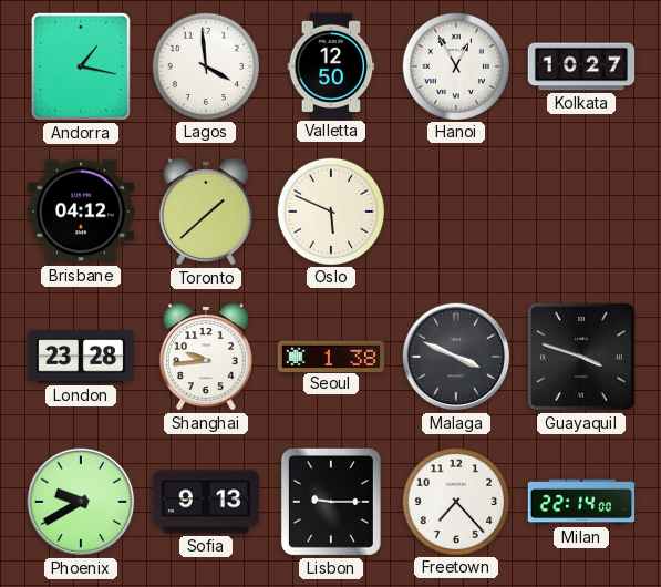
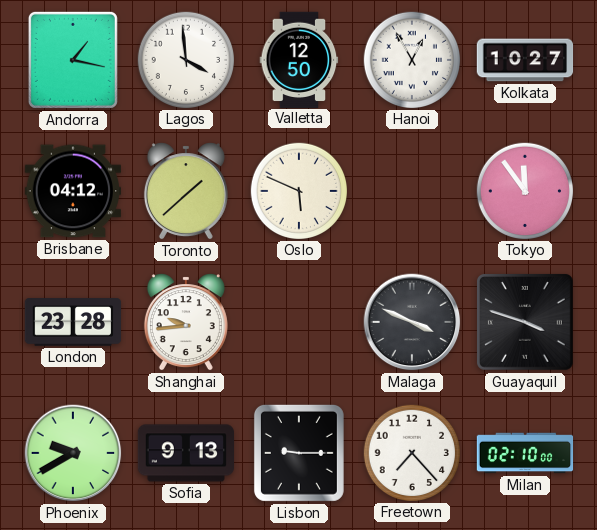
Tokyo: none -> 11:54
Seoul: 1:38 -> none
Milan: 22:14 -> 02:10
